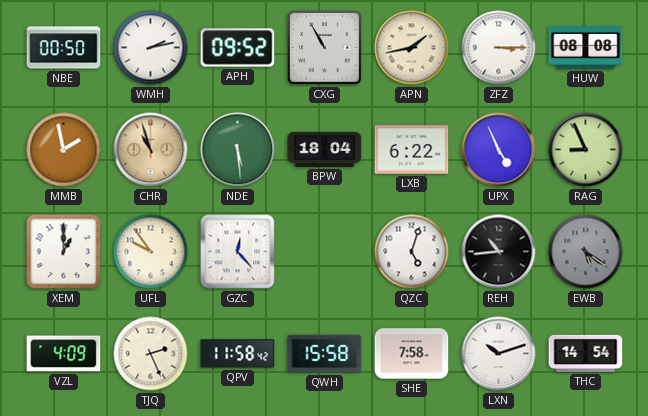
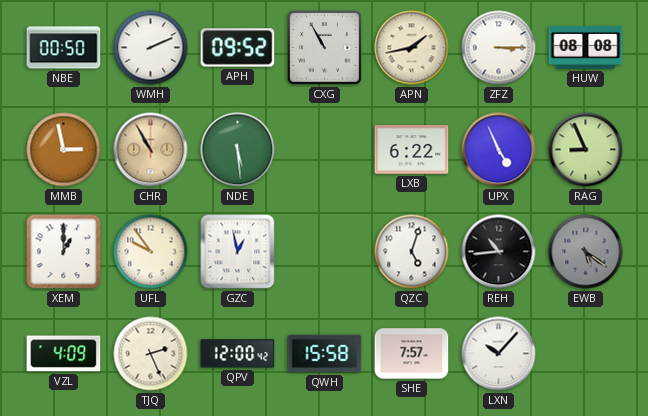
WMH: 2:13 -> 2:11
MMB: 1:58 -> 2:58
CHR: 10:57 -> 10:55
BPW: 18:04 -> none
GZC: 12:23 -> 12:58
QPV: 11:58 -> 12:00
SHE: 7:58 -> 7:57
LXN: 10:12 -> 10:07
THC: 14:54 -> none
